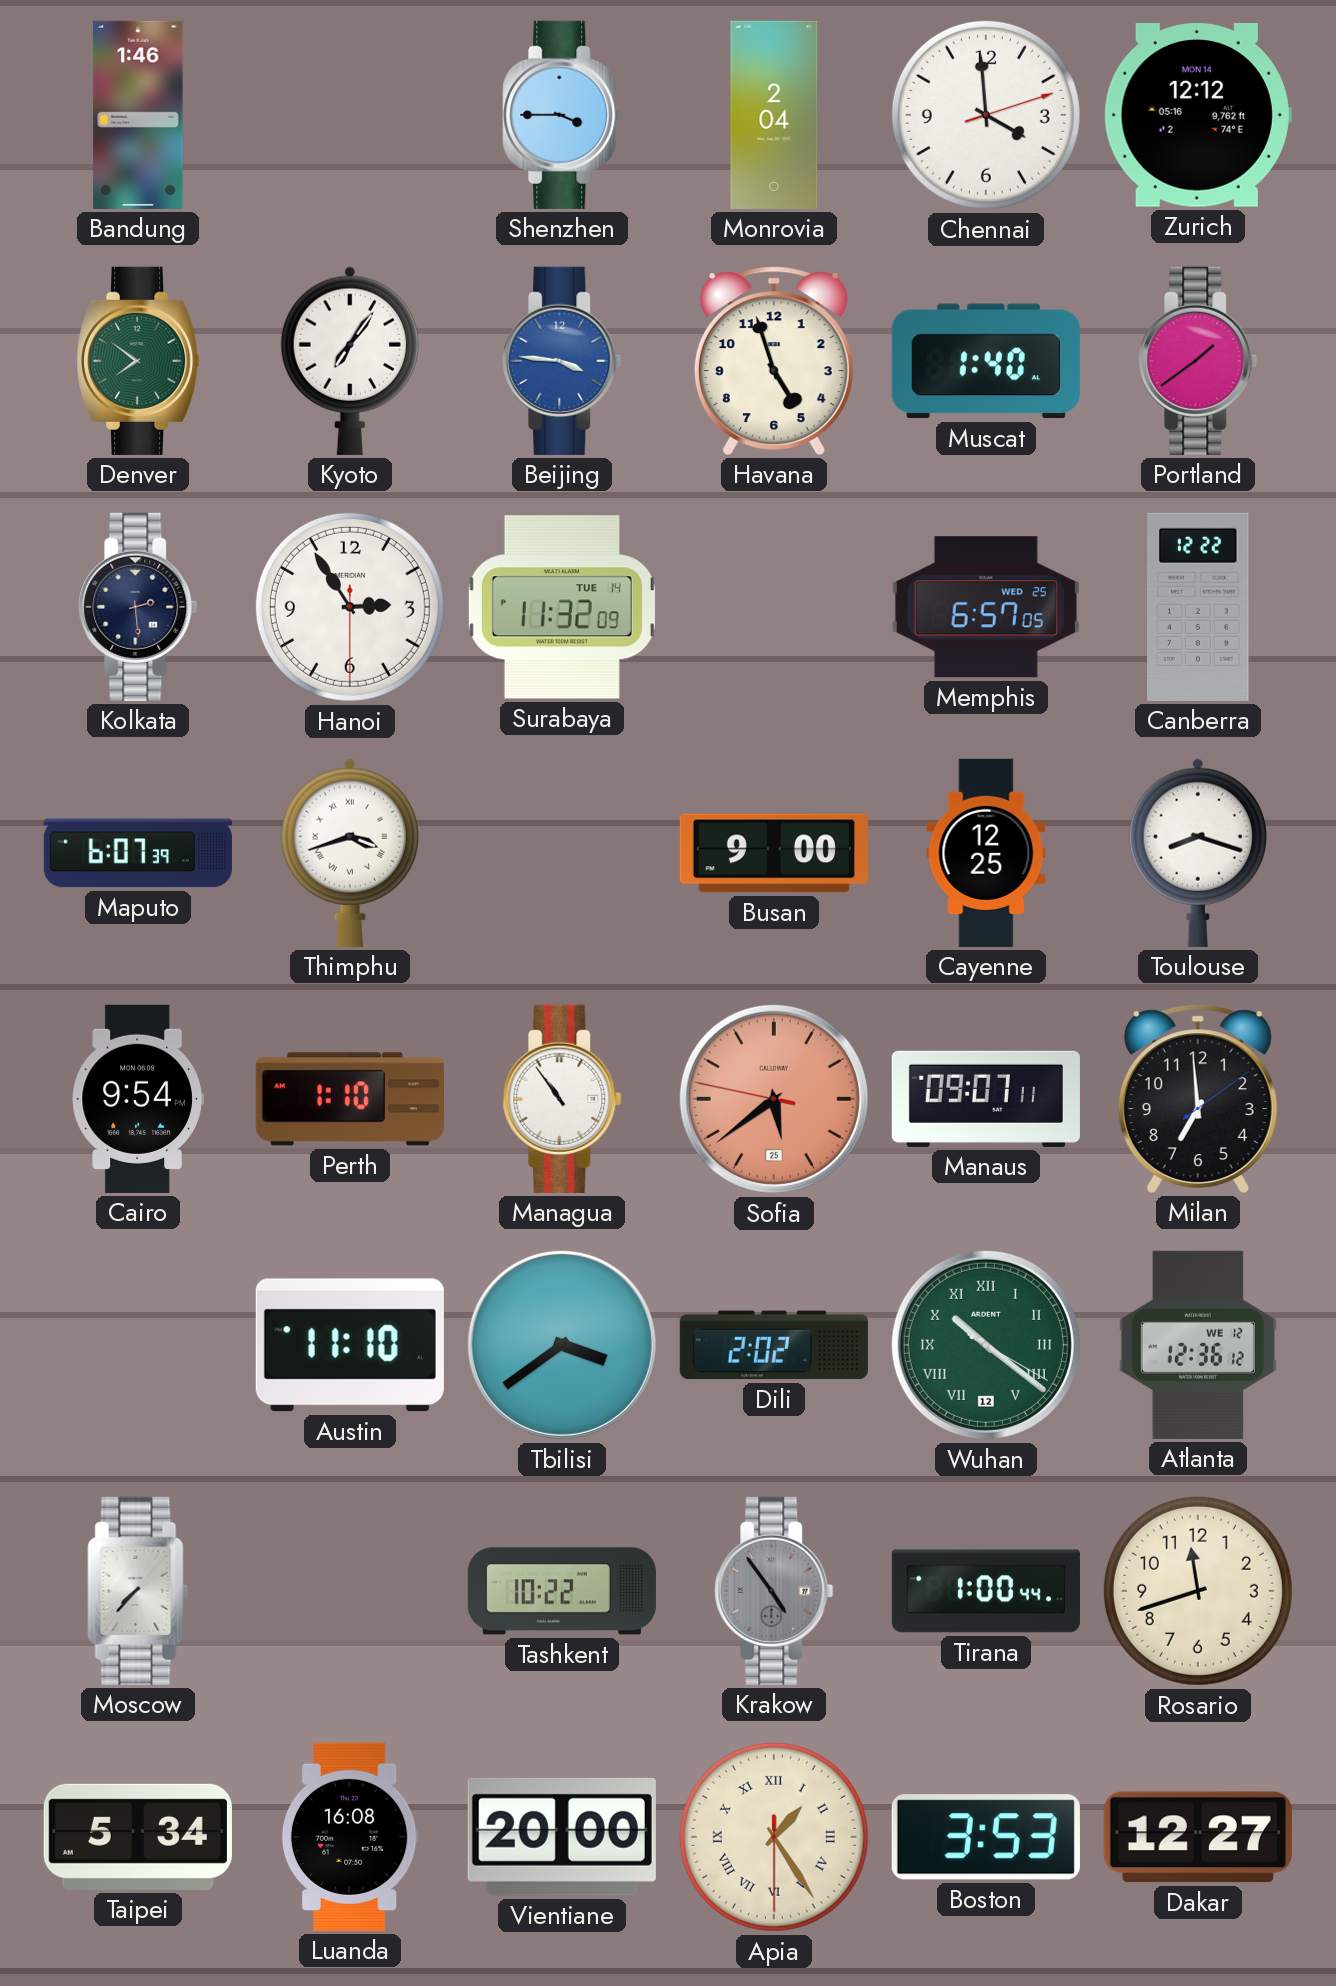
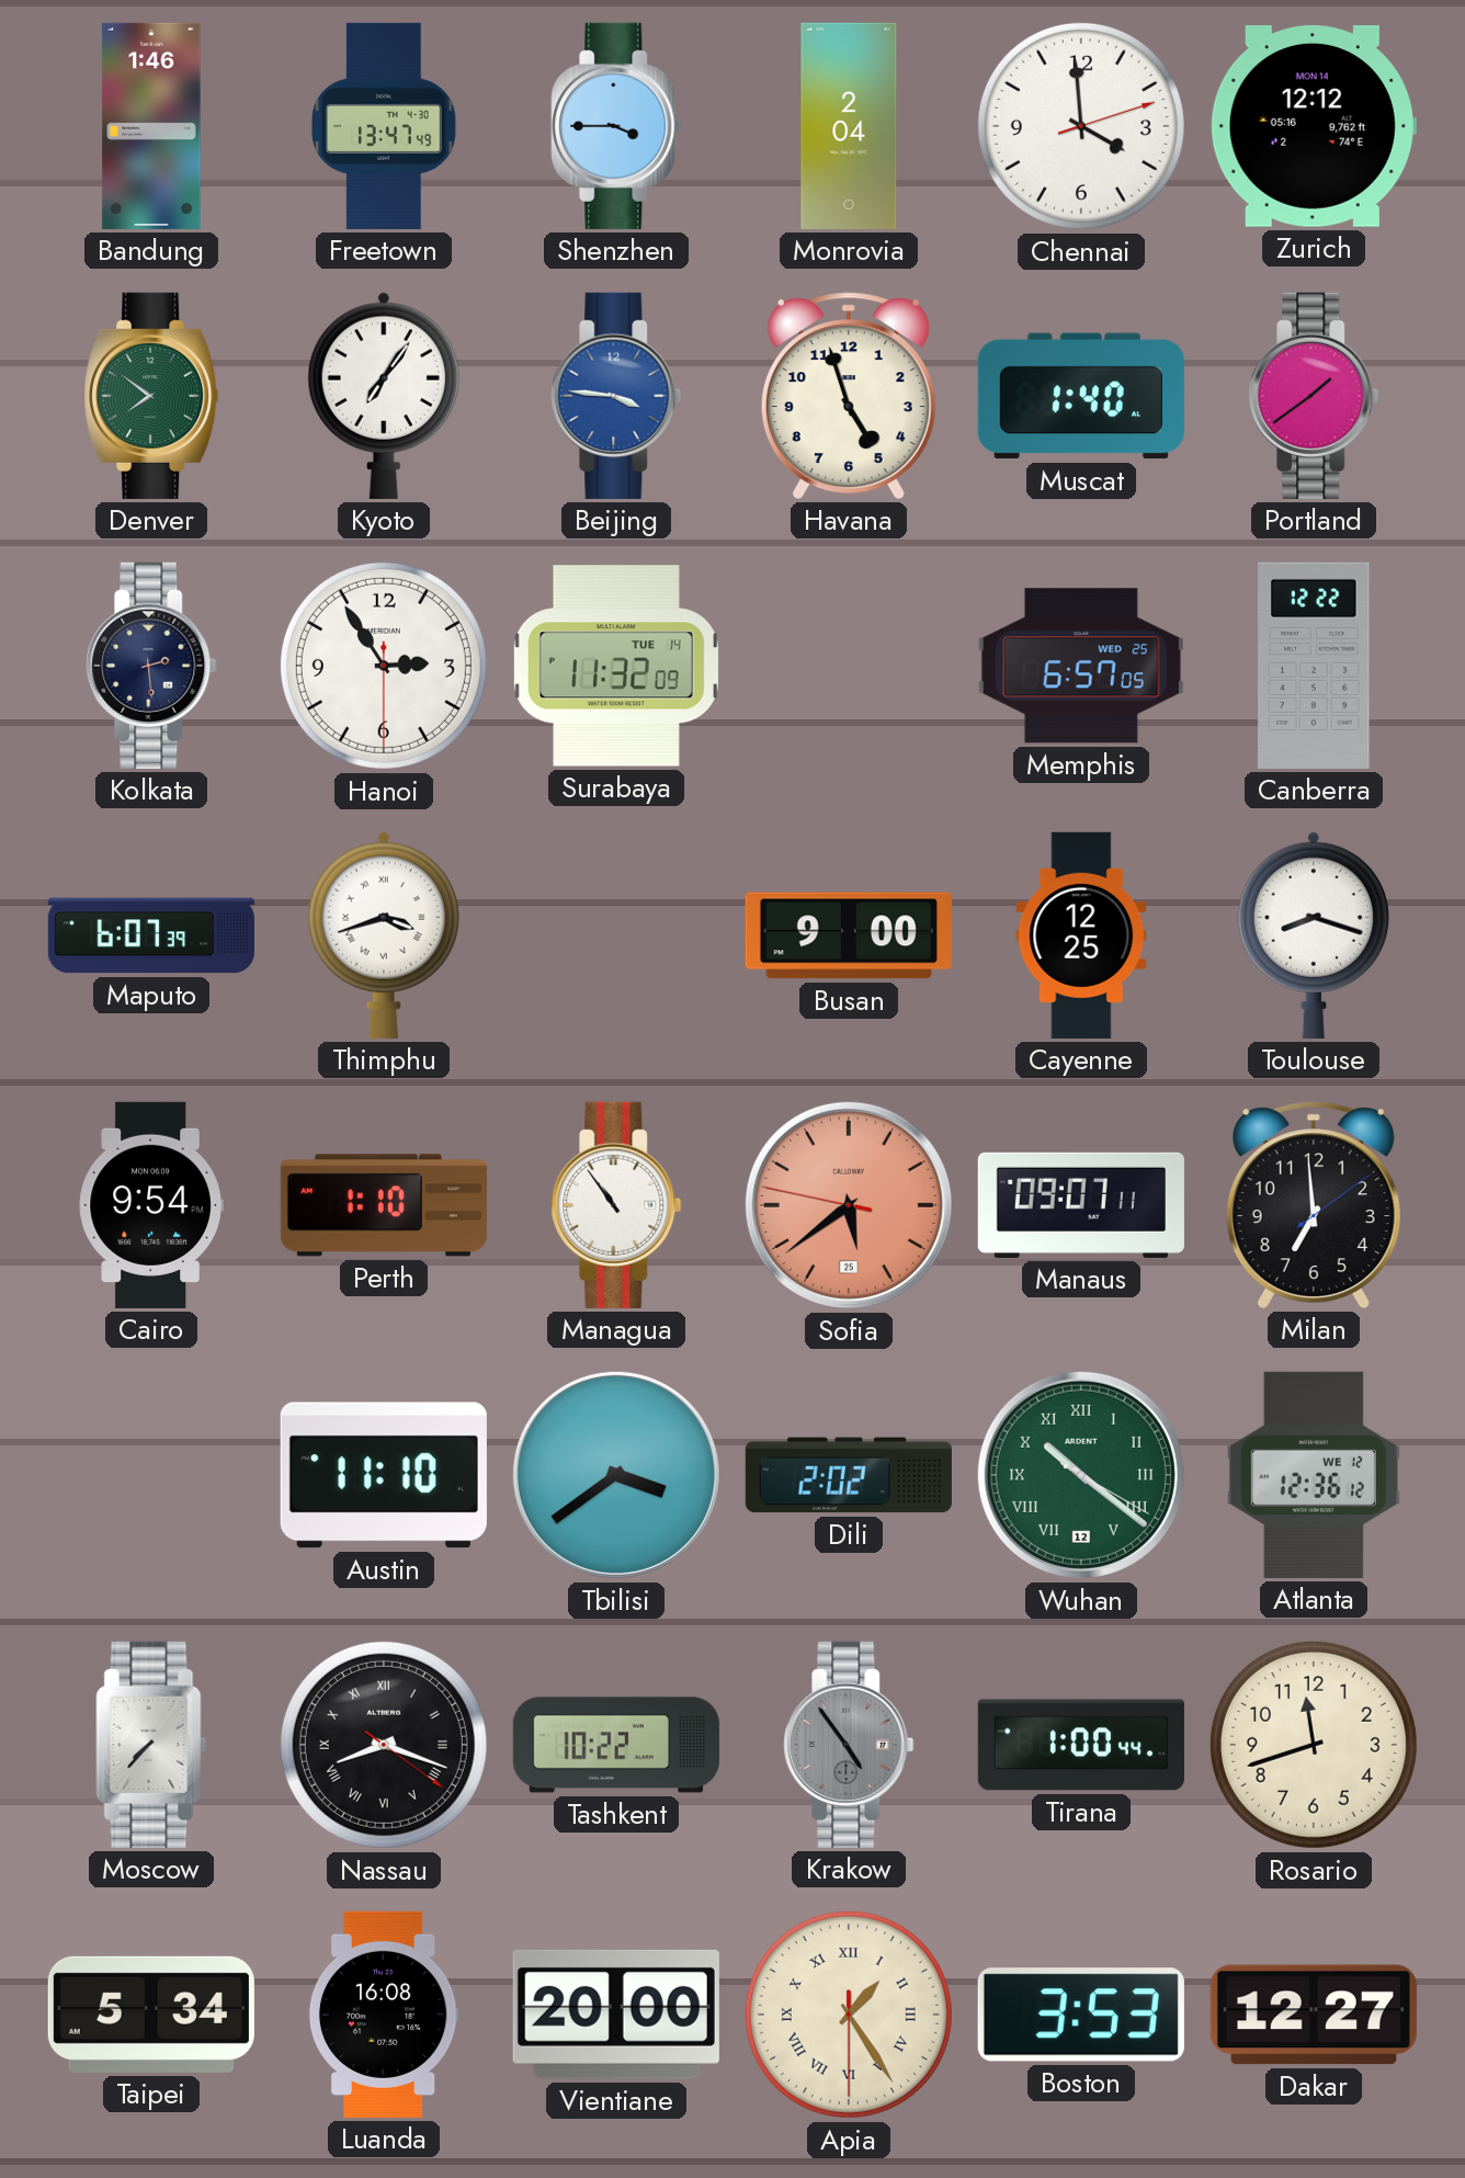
Freetown: none -> 13:47
Nassau: none -> 8:18
